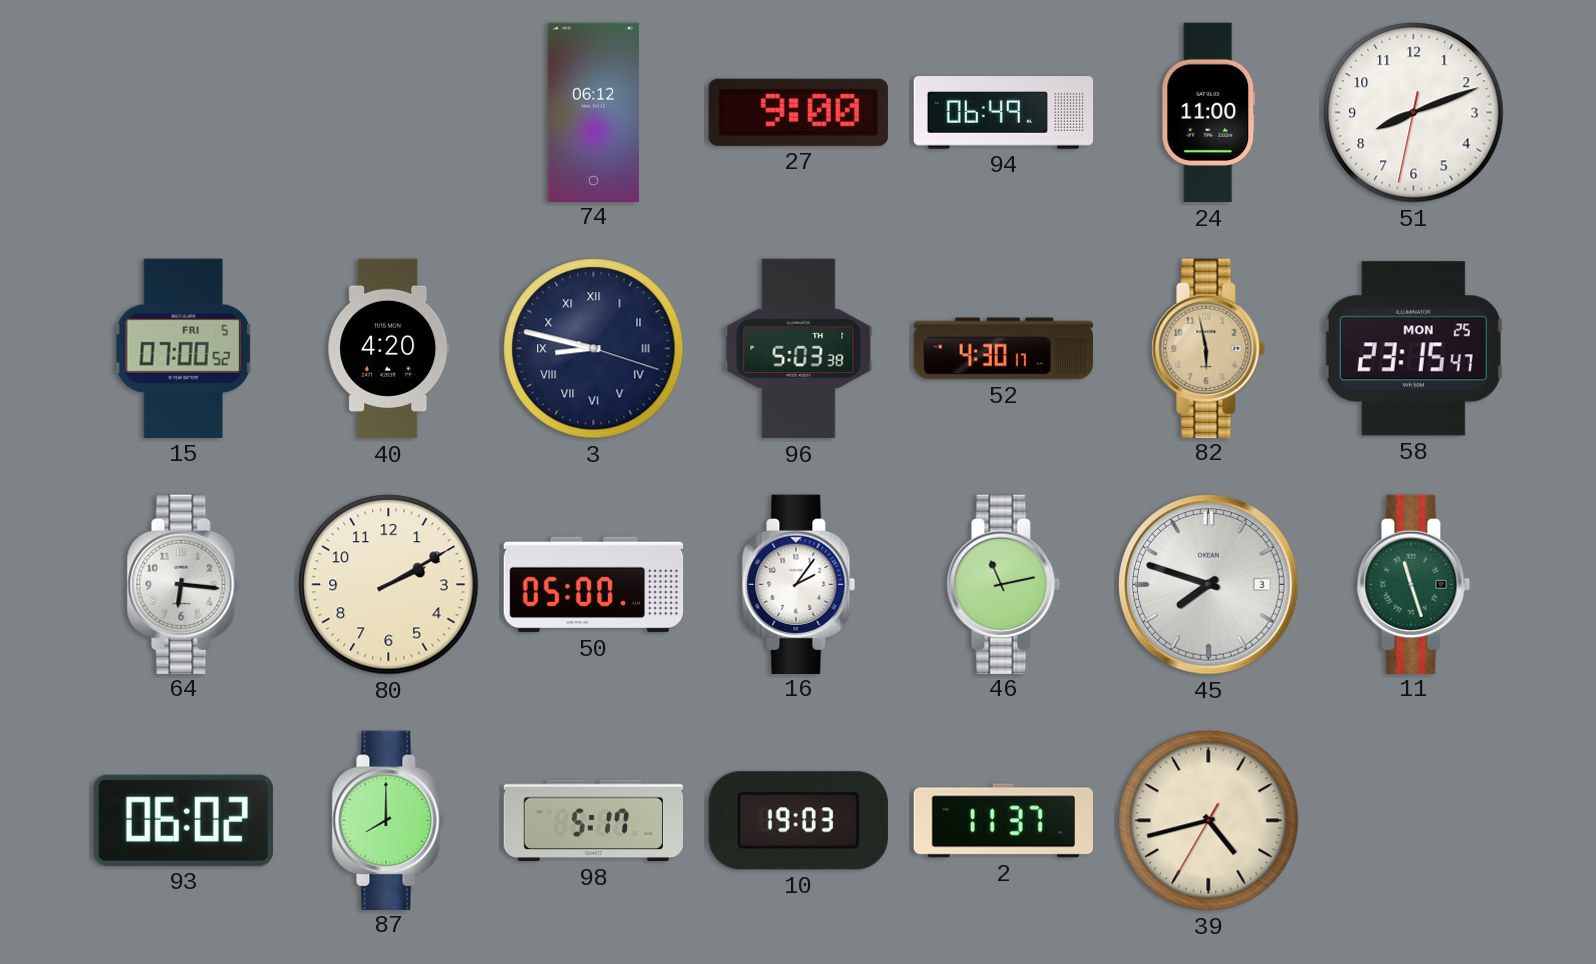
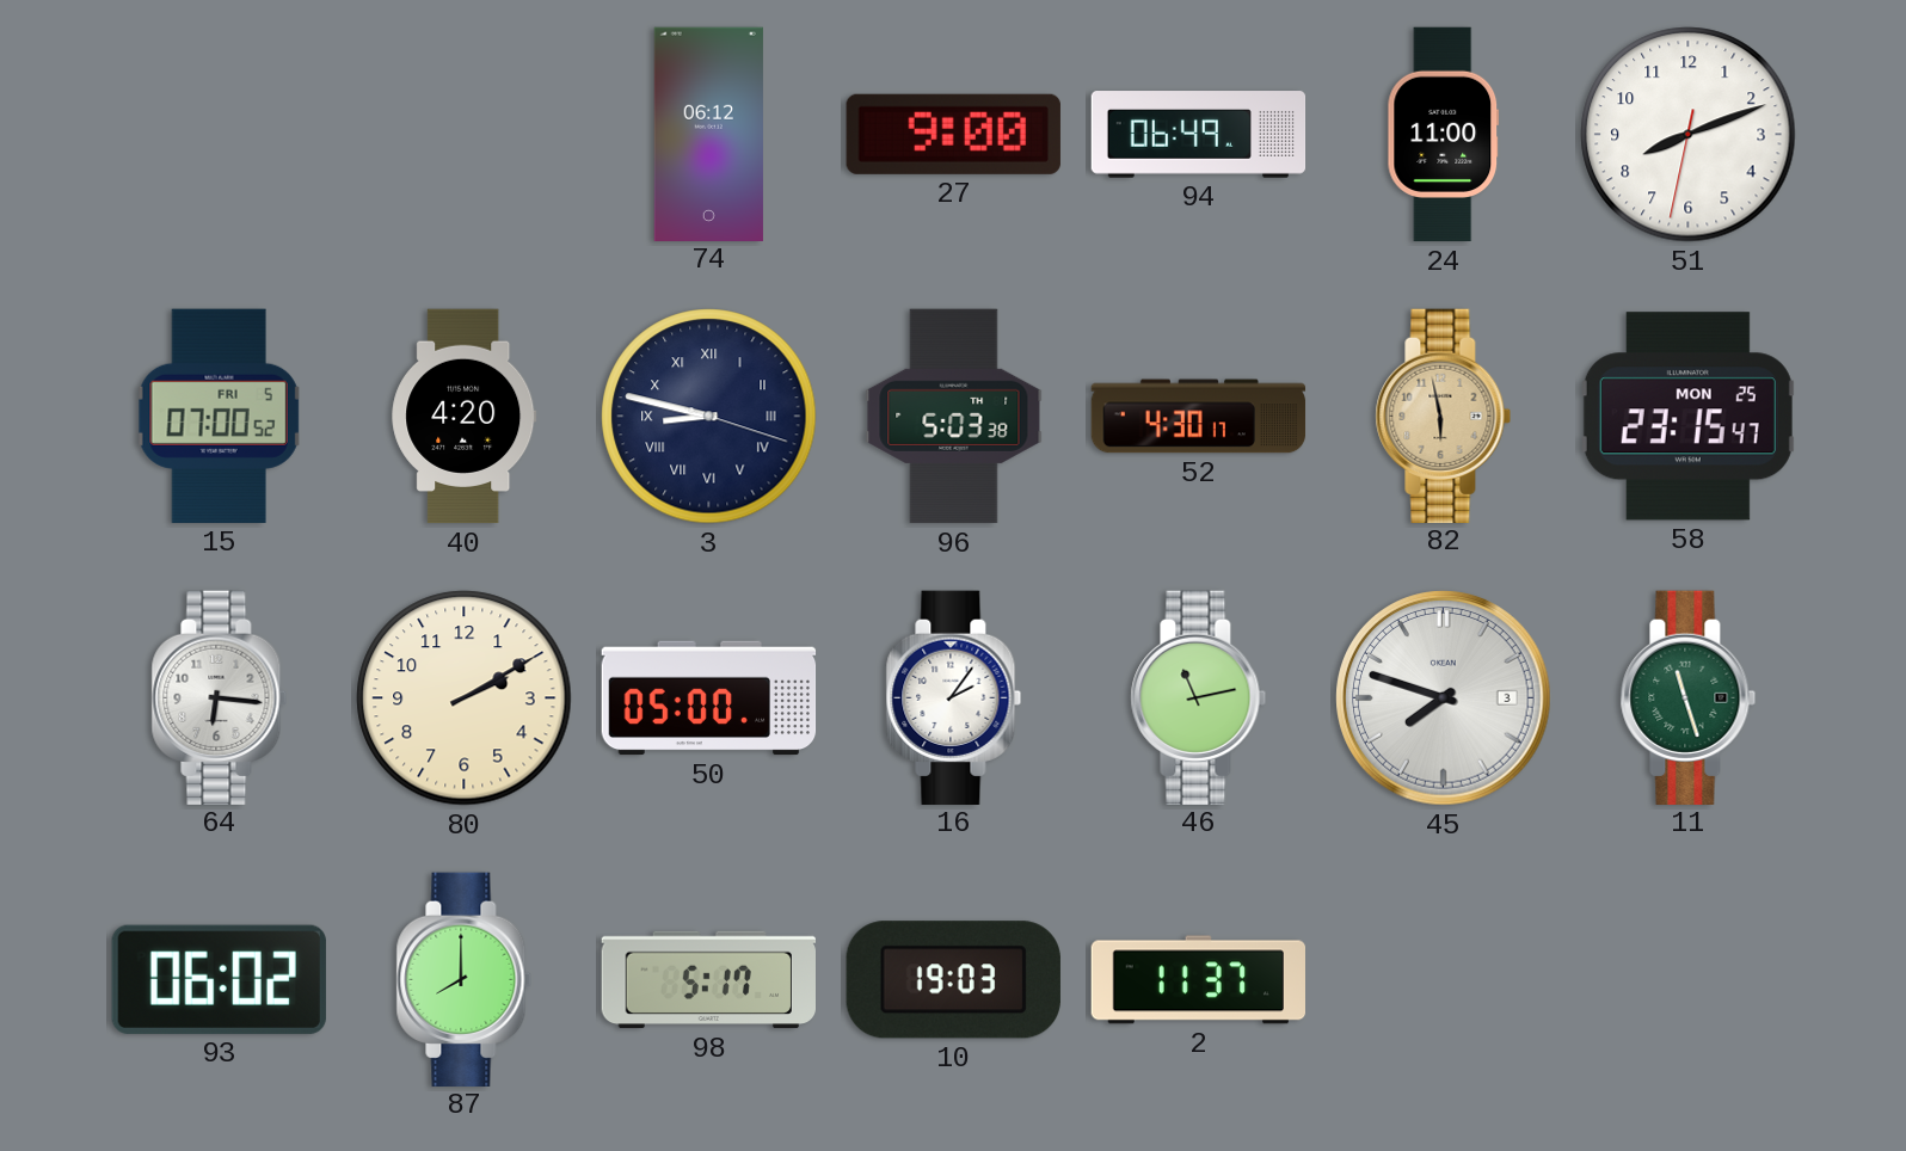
39: 4:42 -> none
